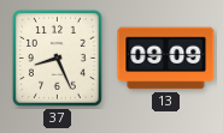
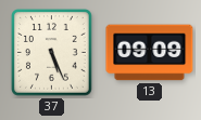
37: 8:26 -> 5:26
